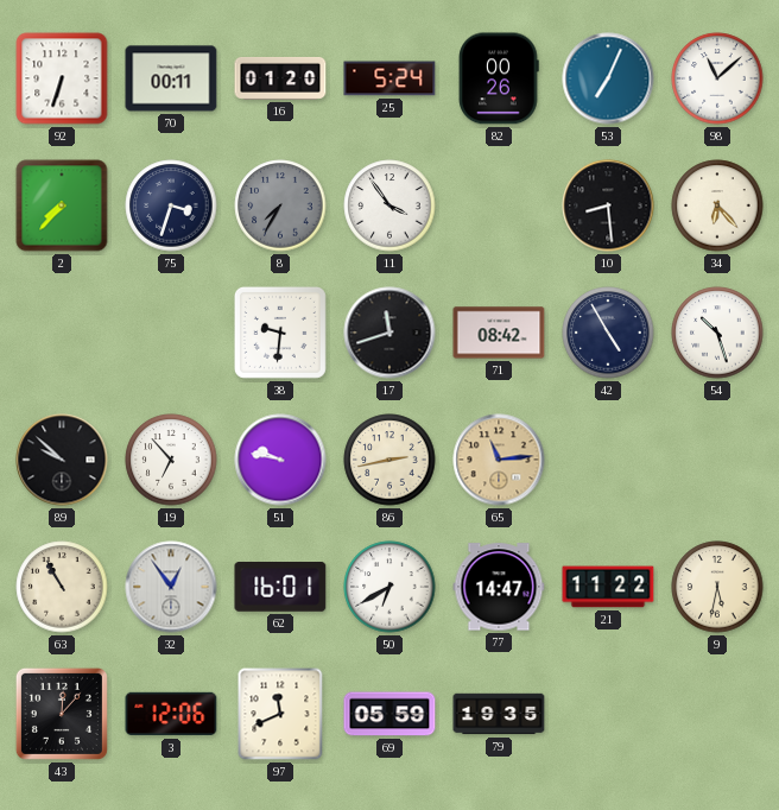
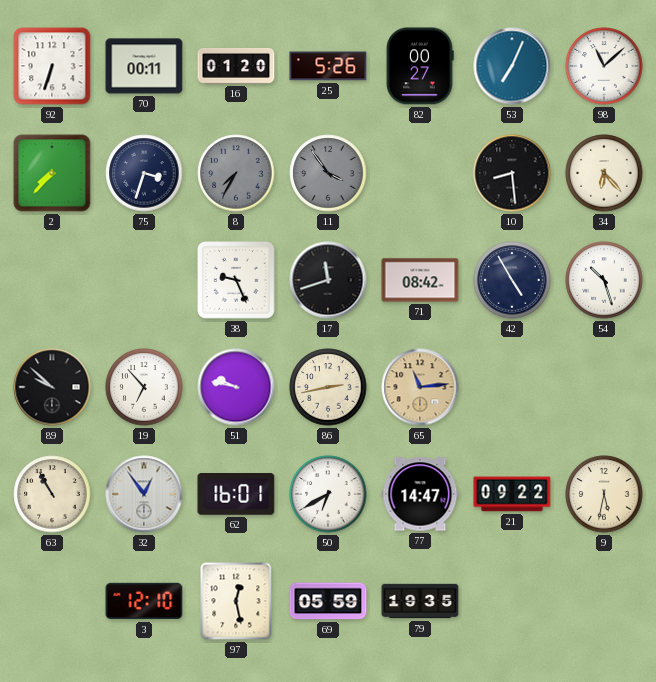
25: 5:24 -> 5:26
82: 00:26 -> 00:27
11 dial: white -> grey
38: 9:31 -> 9:26
21: 11:22 -> 09:22
43: 12:07 -> none
3: 12:06 -> 12:10
97: 11:41 -> 12:28
